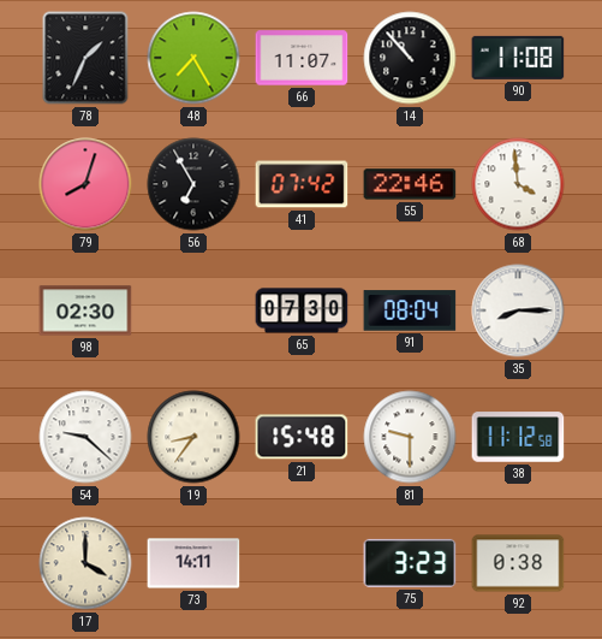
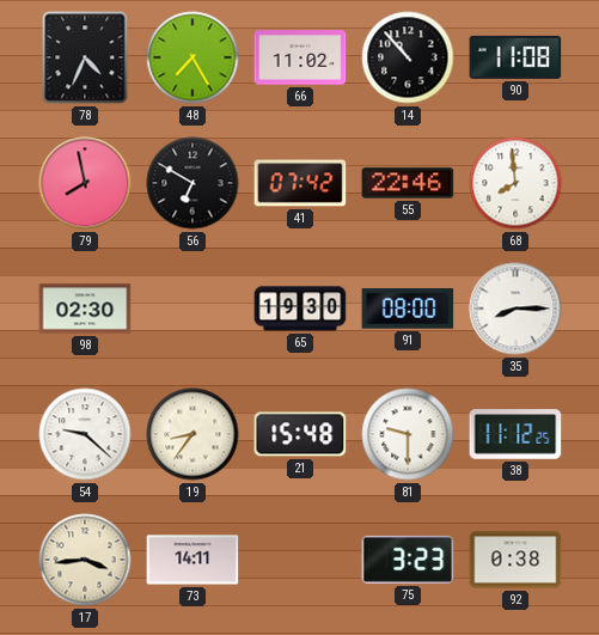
78: 1:34 -> 4:34
66: 11:07 -> 11:02
79: 8:03 -> 7:58
56: 6:55 -> 6:50
68: 3:59 -> 7:59
65: 07:30 -> 19:30
91: 08:04 -> 08:00
38: 11:12:58 -> 11:12:25
17: 4:00 -> 3:44
